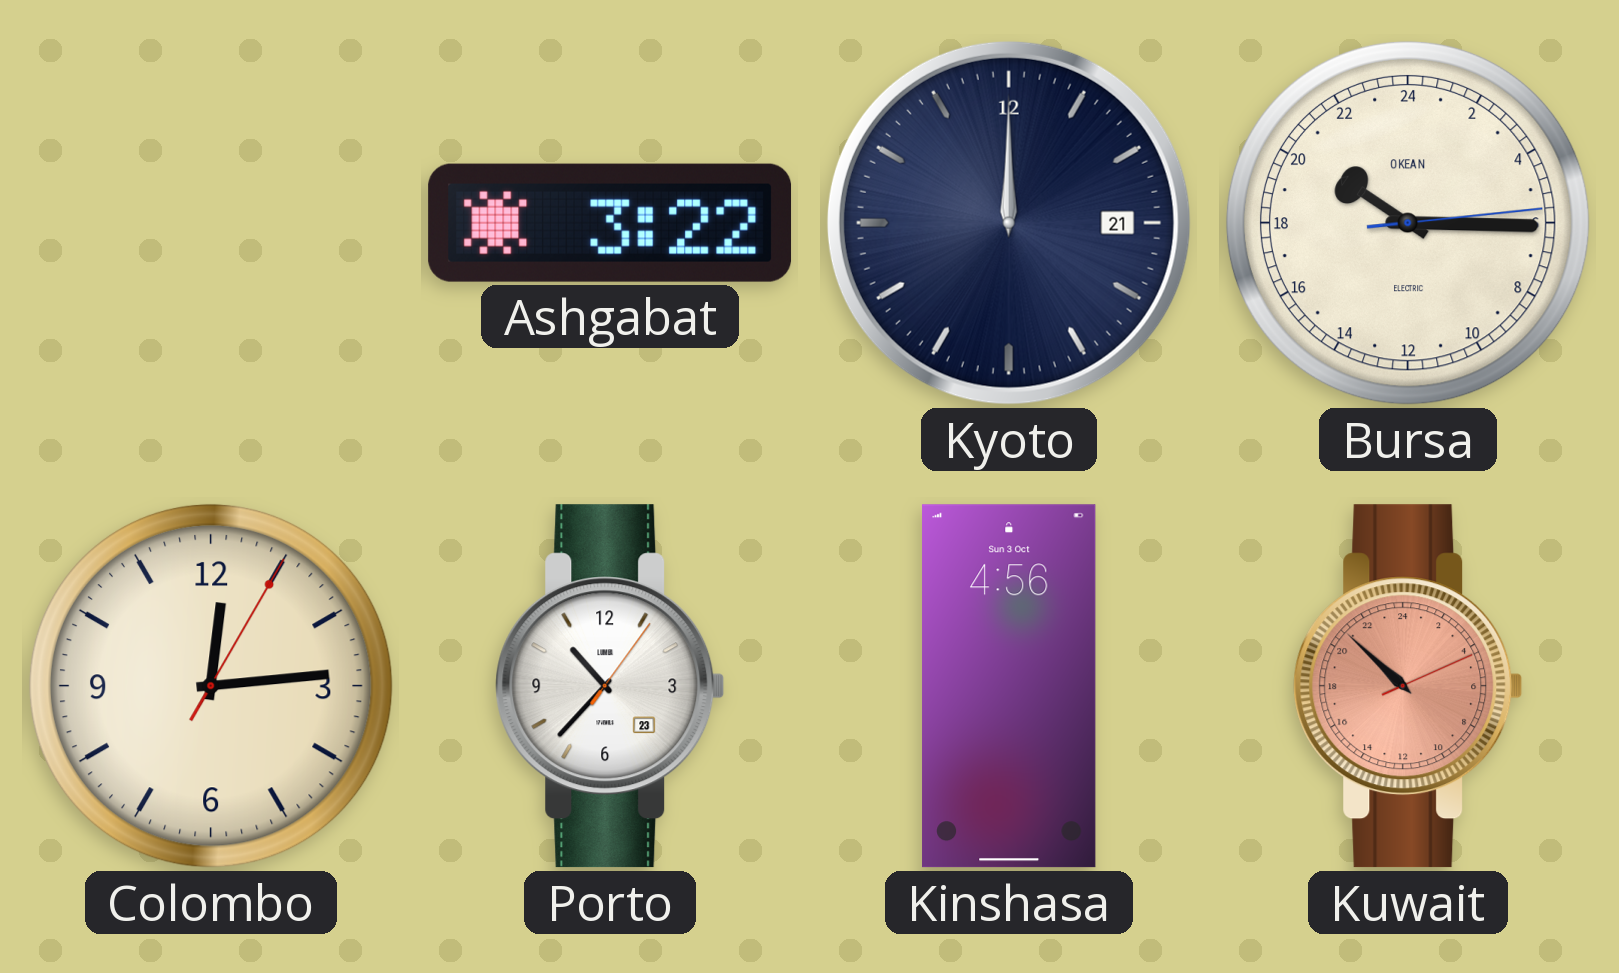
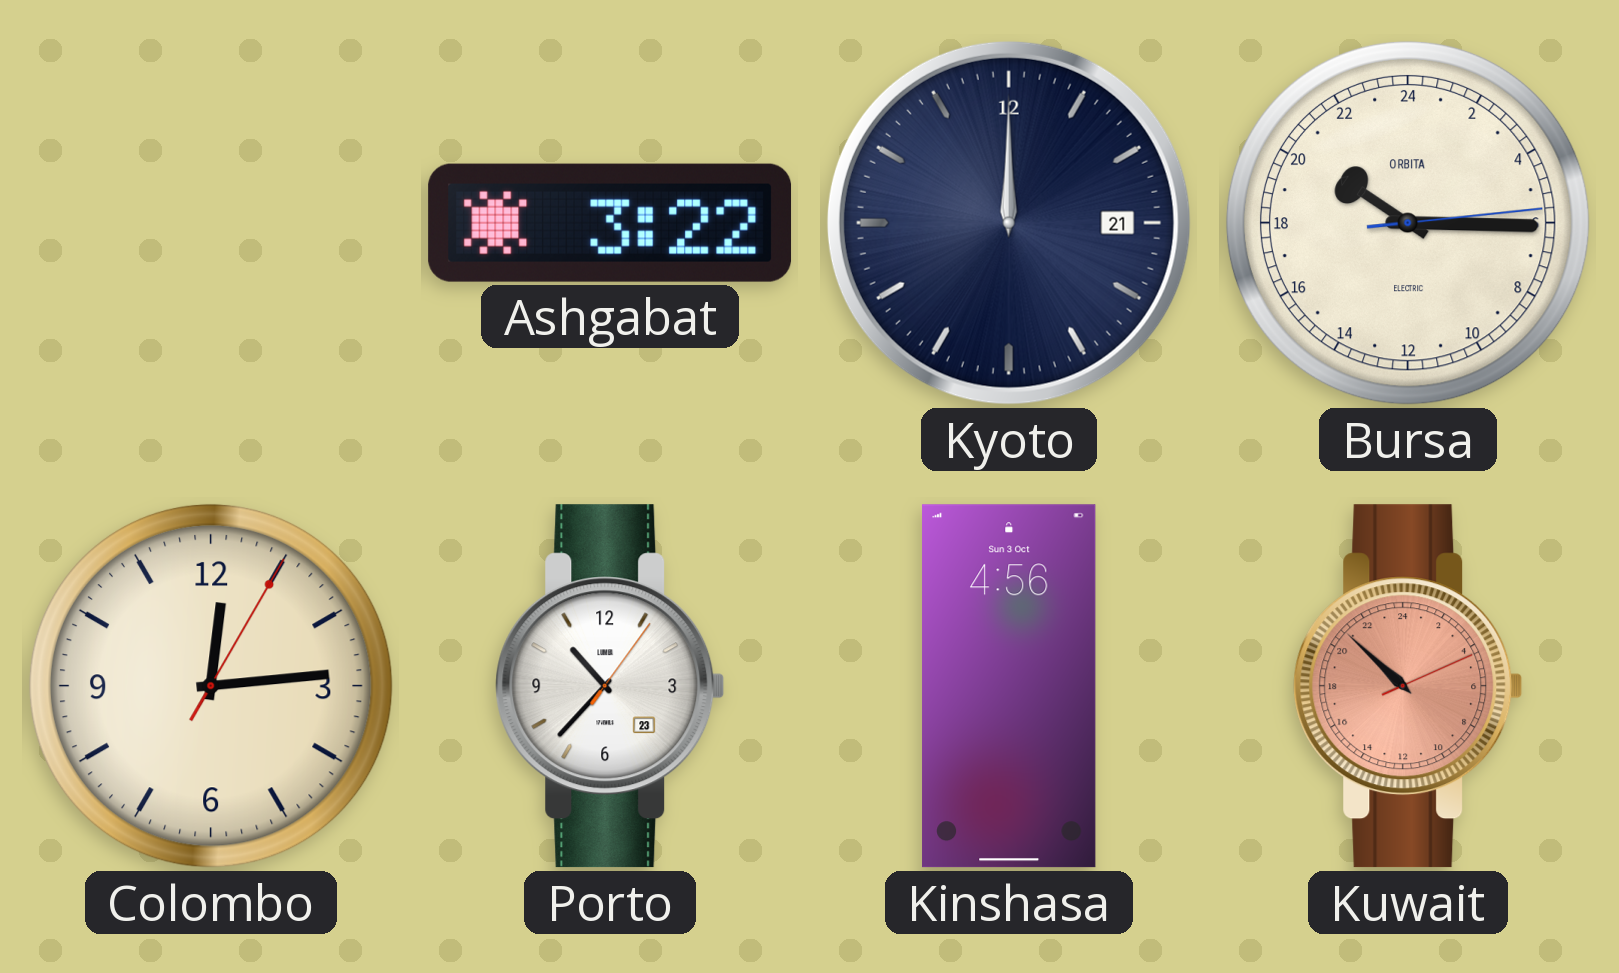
Bursa brand: OKEAN -> ORBITA
